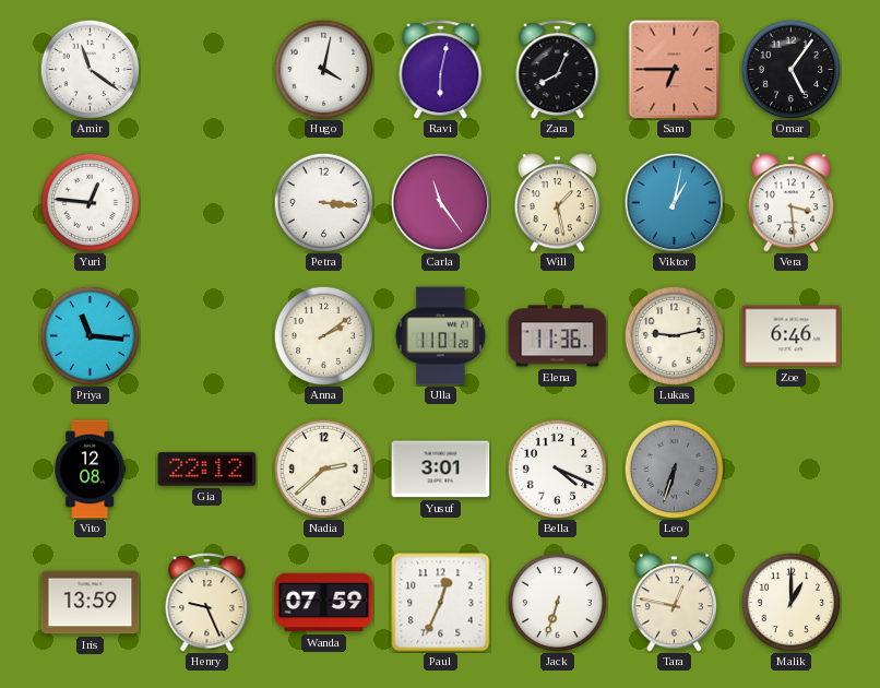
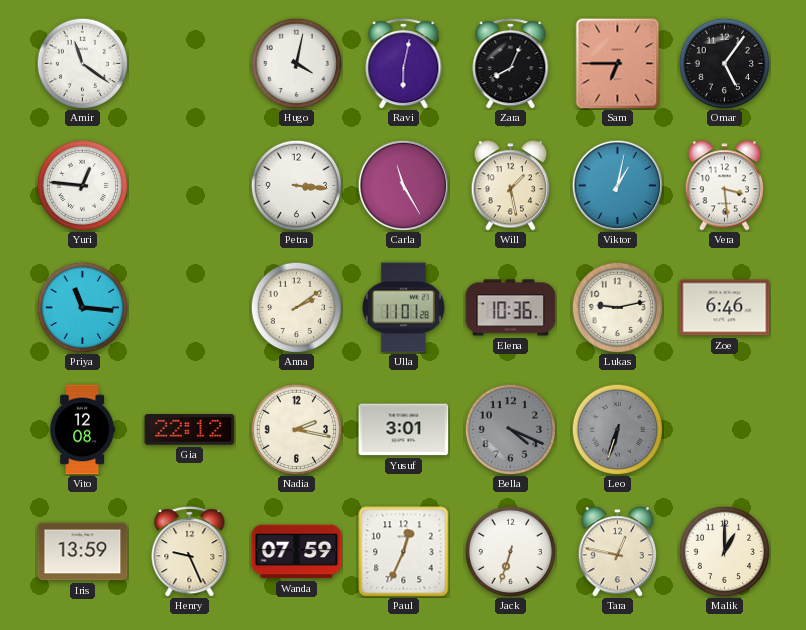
Carla: 11:24 -> 11:25
Elena: 11:36 -> 10:36
Nadia: 2:38 -> 2:17
Bella dial: white -> grey
